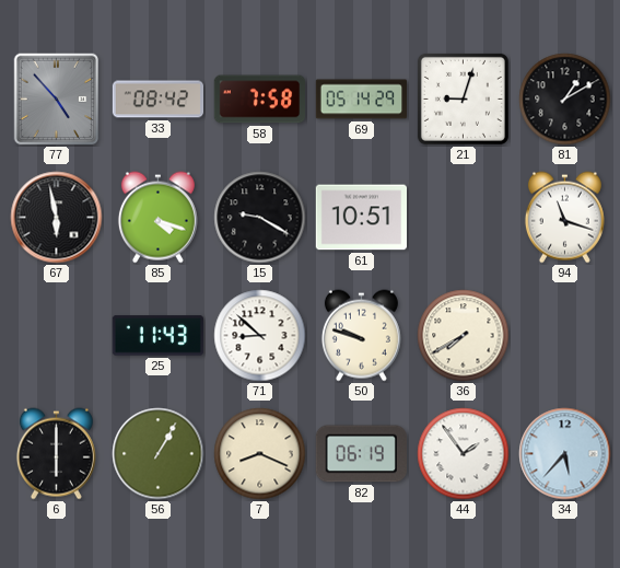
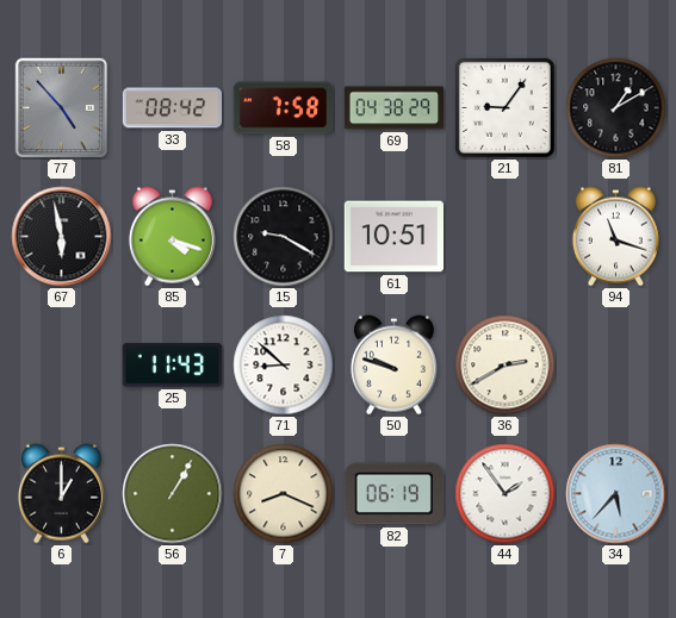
69: 05:14 -> 04:38
21: 9:03 -> 9:06
36: 7:40 -> 2:40
6: 6:00 -> 1:00
